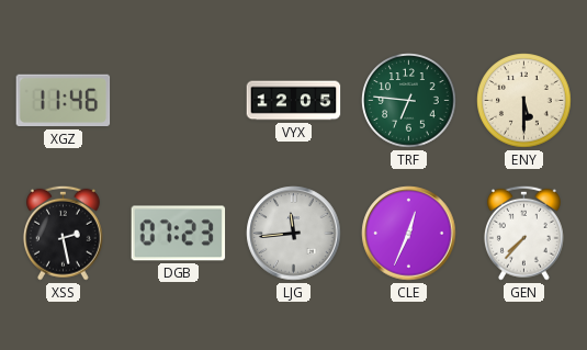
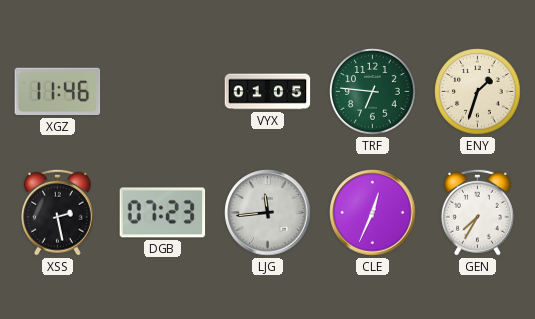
VYX: 12:05 -> 01:05
ENY: 5:30 -> 1:33
GEN: 7:37 -> 7:35
